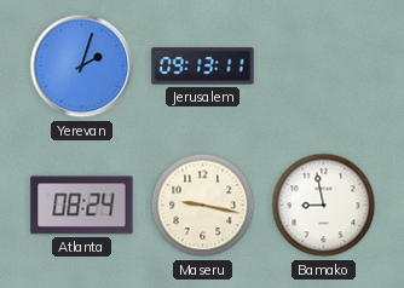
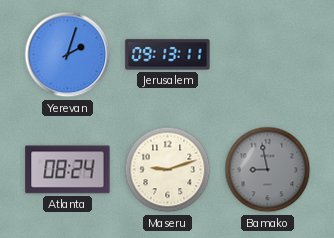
Maseru: 9:17 -> 9:12
Bamako dial: white -> grey
